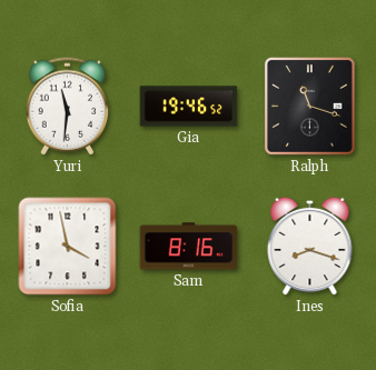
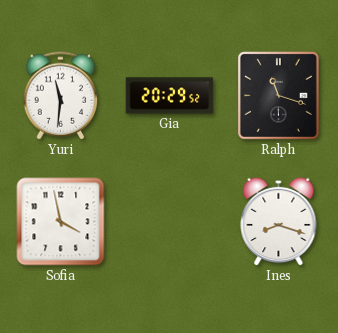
Gia: 19:46 -> 20:29
Sam: 8:16 -> none
